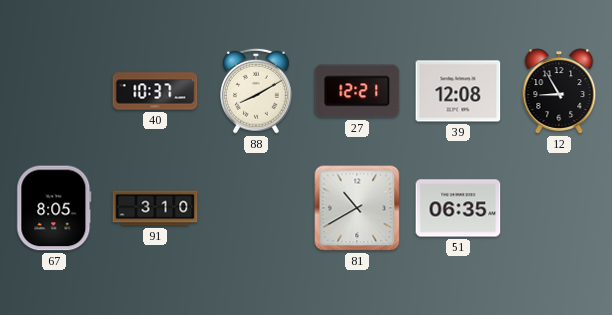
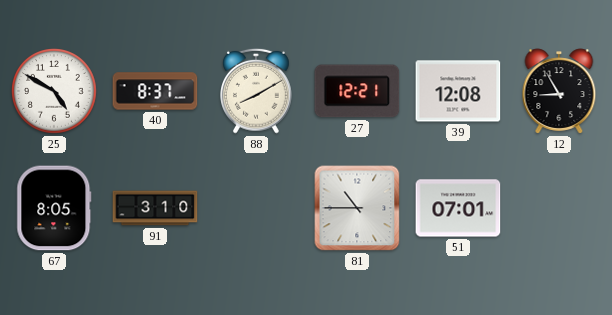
25: none -> 4:50
40: 10:37 -> 8:37
81: 10:40 -> 10:45
51: 06:35 -> 07:01
